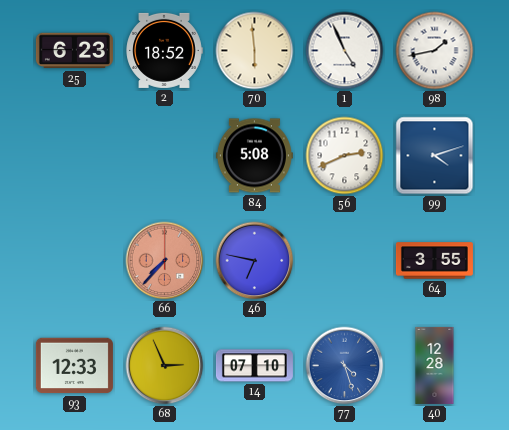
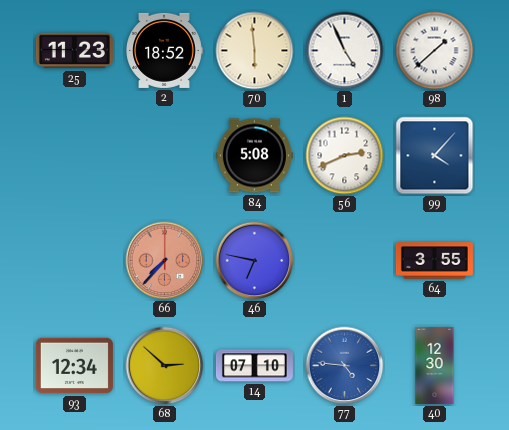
25: 6:23 -> 11:23
98: 1:43 -> 1:38
99: 4:12 -> 4:07
93: 12:33 -> 12:34
68: 2:56 -> 2:52
77: 4:27 -> 4:46
40: 12:28 -> 12:30
